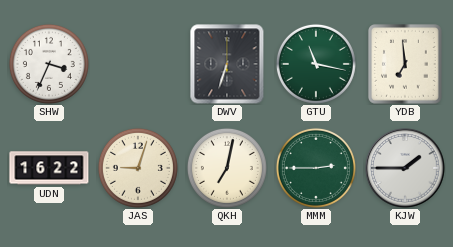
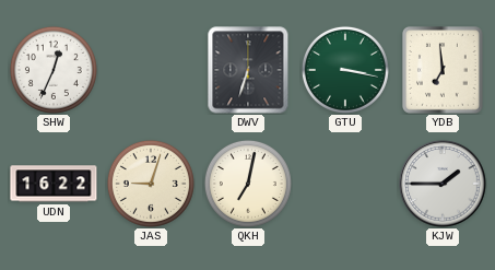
SHW: 3:34 -> 12:34
GTU: 11:17 -> 3:17
MMM: 2:45 -> none
